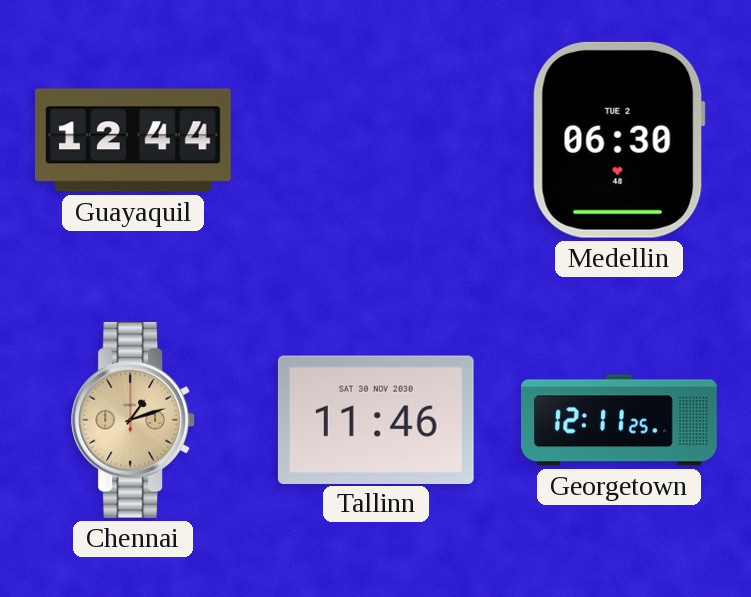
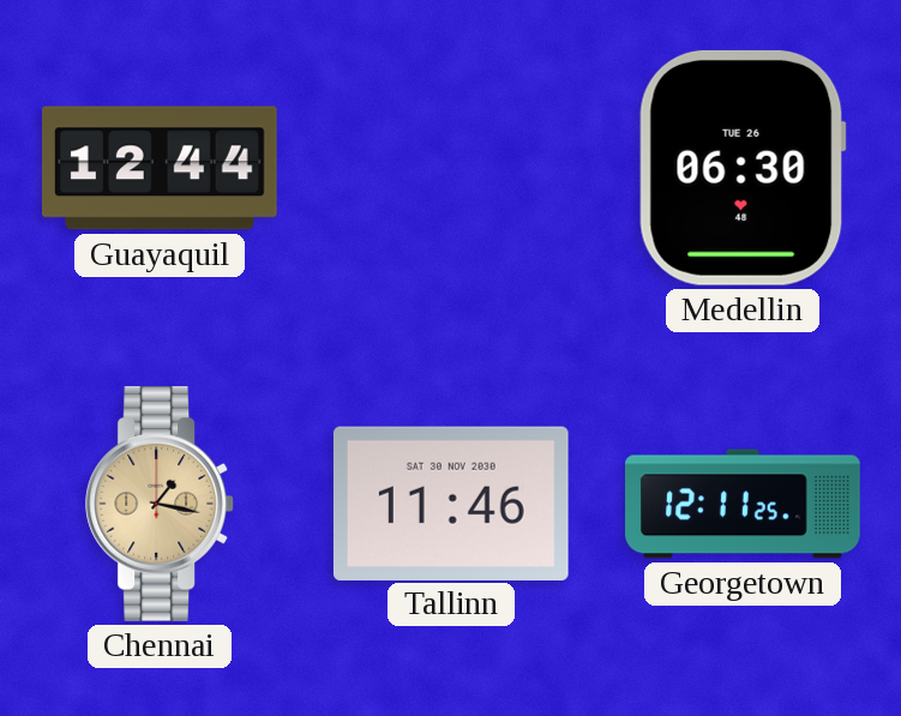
Medellin date: TUE 2 -> TUE 26
Chennai: 1:12 -> 1:17
